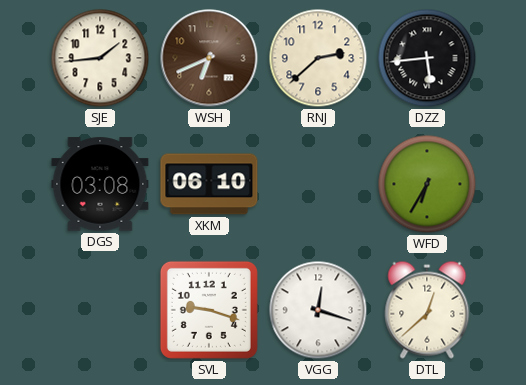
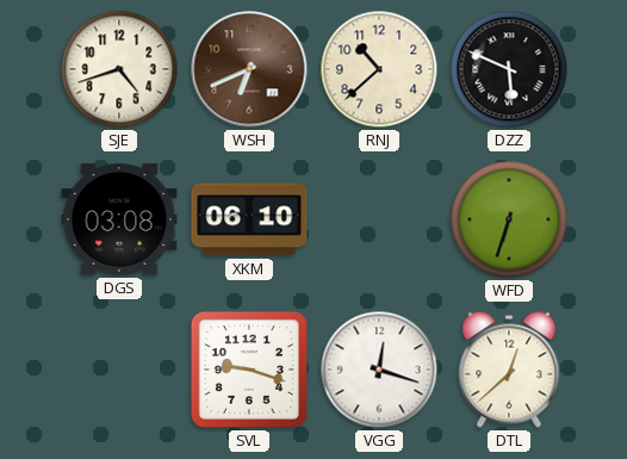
SJE: 1:44 -> 4:42
RNJ: 2:38 -> 10:38
DZZ: 5:44 -> 5:49
WFD: 6:35 -> 6:33
